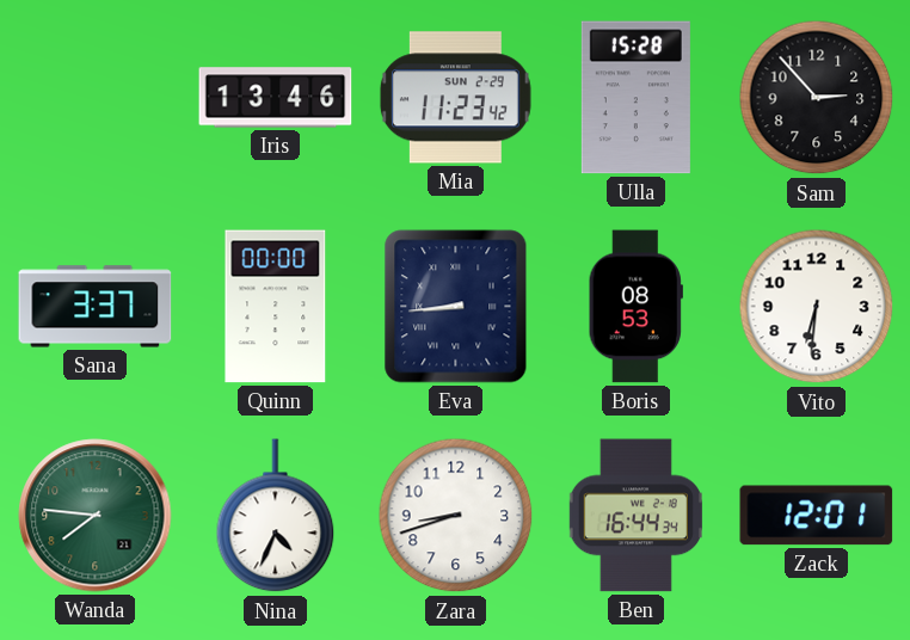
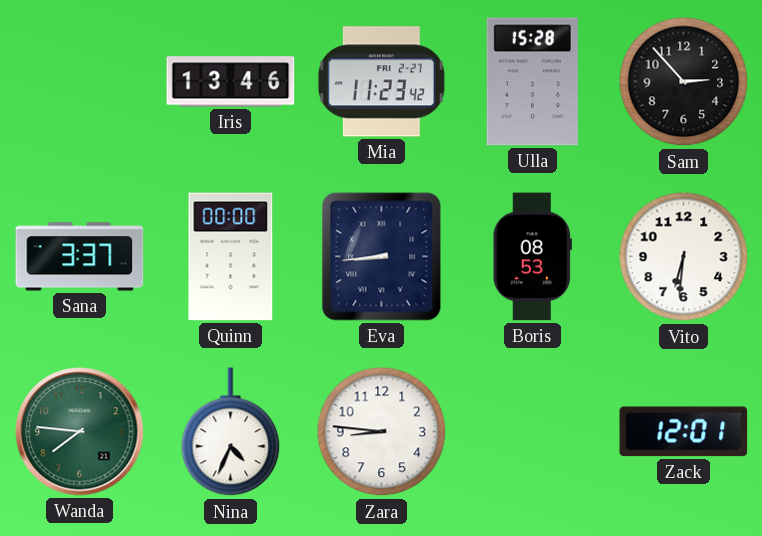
Mia date: SUN 2-29 -> FRI 2-27
Zara: 8:42 -> 8:46
Ben: 16:44 -> none
